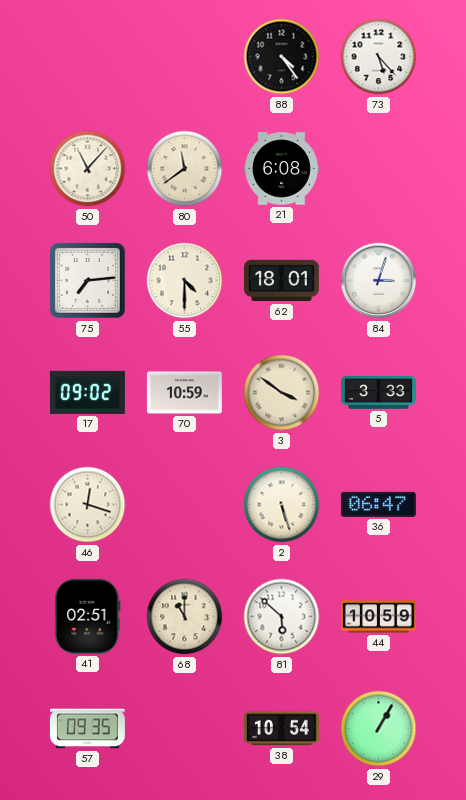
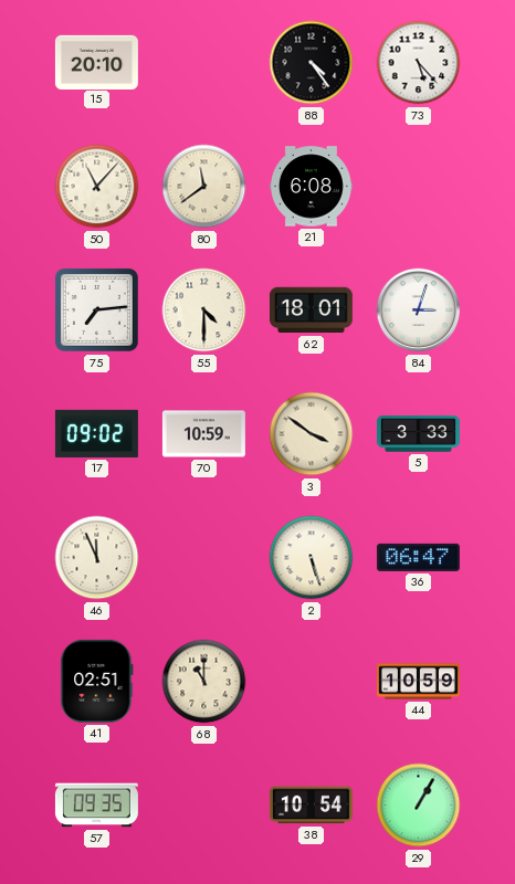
15: none -> 20:10
46: 12:18 -> 11:56
81: 5:52 -> none
